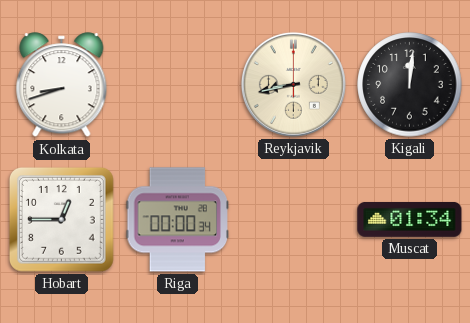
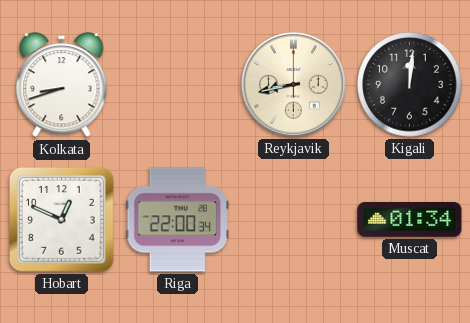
Hobart: 12:45 -> 12:49
Riga: 00:00 -> 22:00
